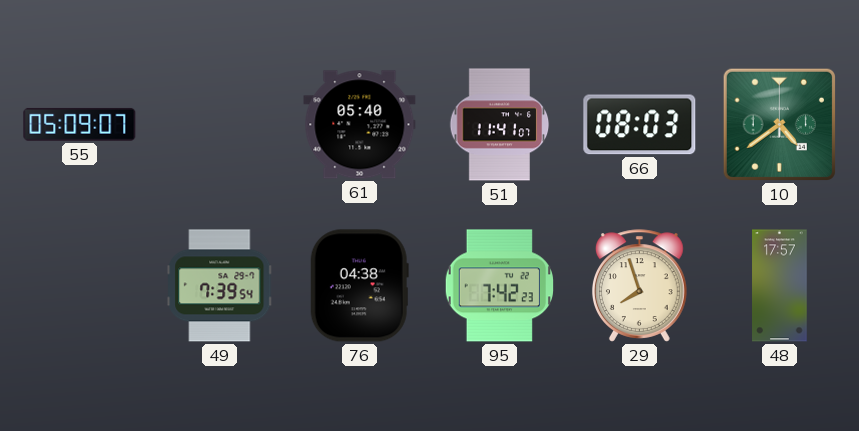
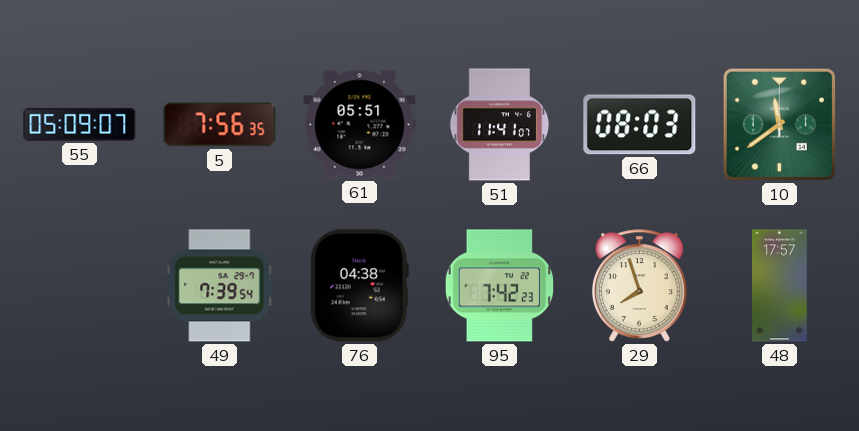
5: none -> 7:56
61: 05:40 -> 05:51
10: 4:39 -> 11:39
